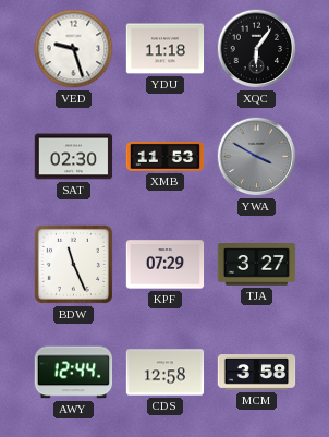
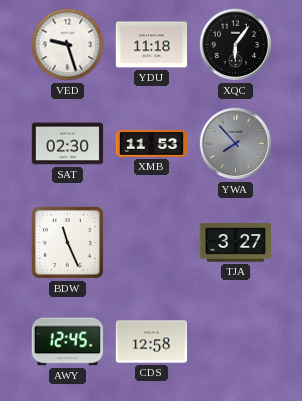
YWA: 3:50 -> 7:53
KPF: 07:29 -> none
AWY: 12:44 -> 12:45
MCM: 3:58 -> none
